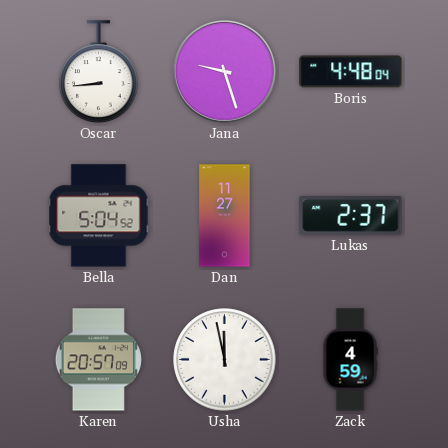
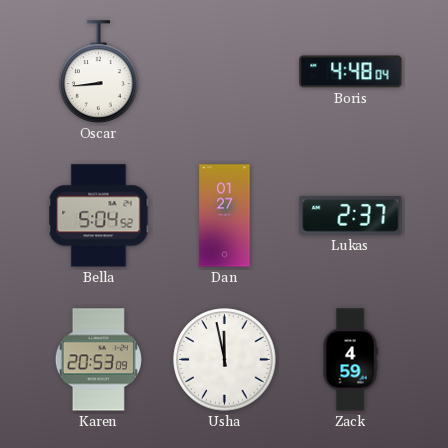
Jana: 9:27 -> none
Dan: 11:27 -> 01:27
Karen: 20:57 -> 20:53
